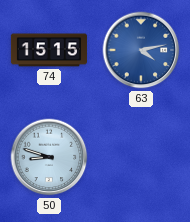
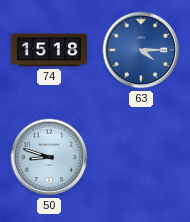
74: 15:15 -> 15:18
63: 4:13 -> 4:15
